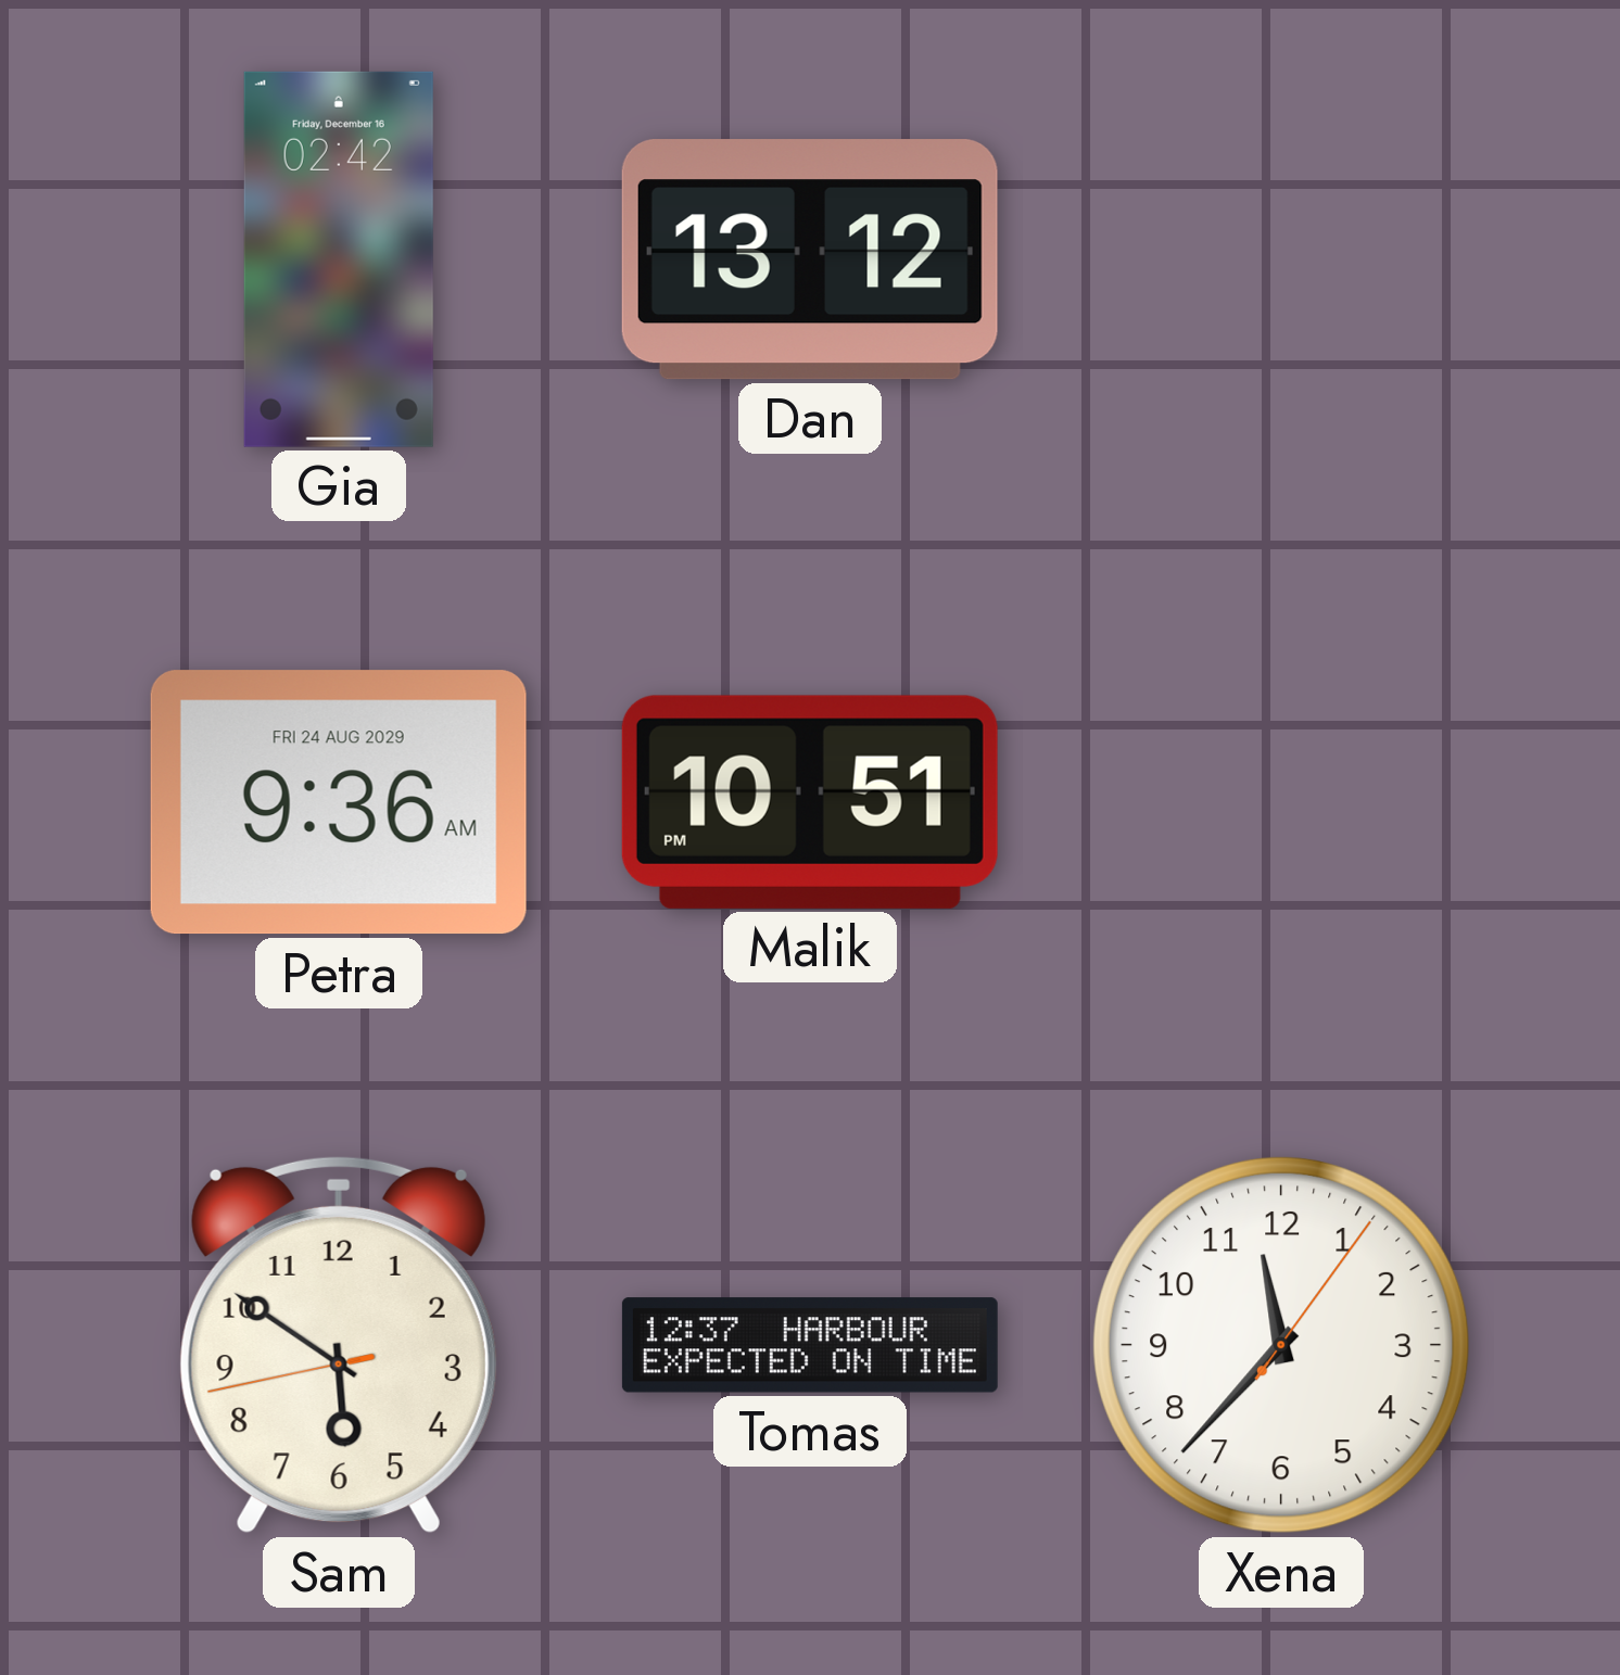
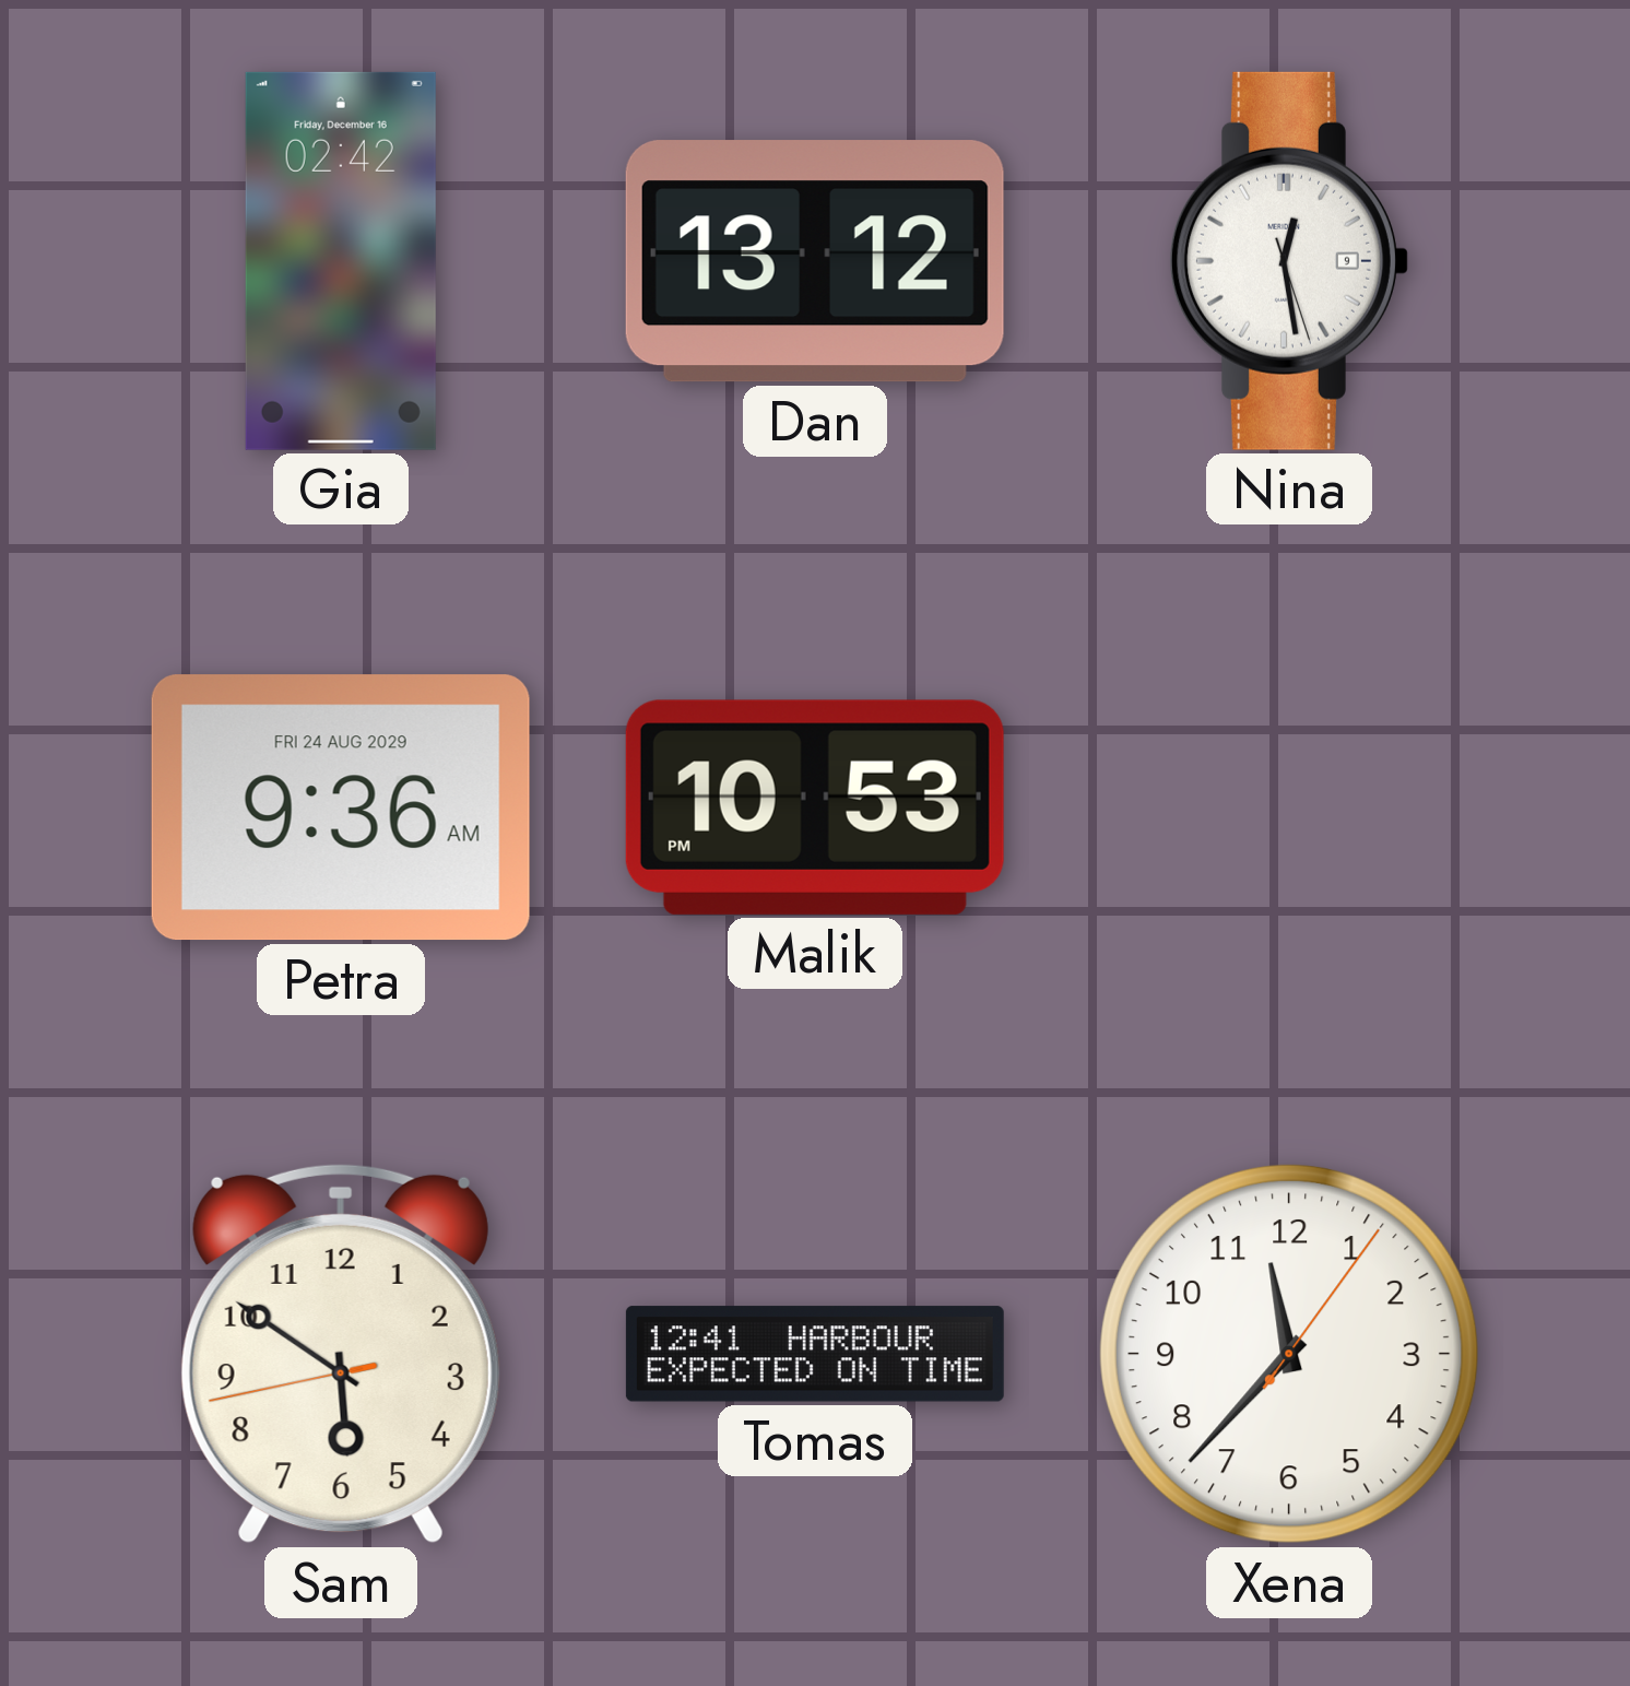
Nina: none -> 12:28
Malik: 10:51 -> 10:53
Tomas: 12:37 -> 12:41
